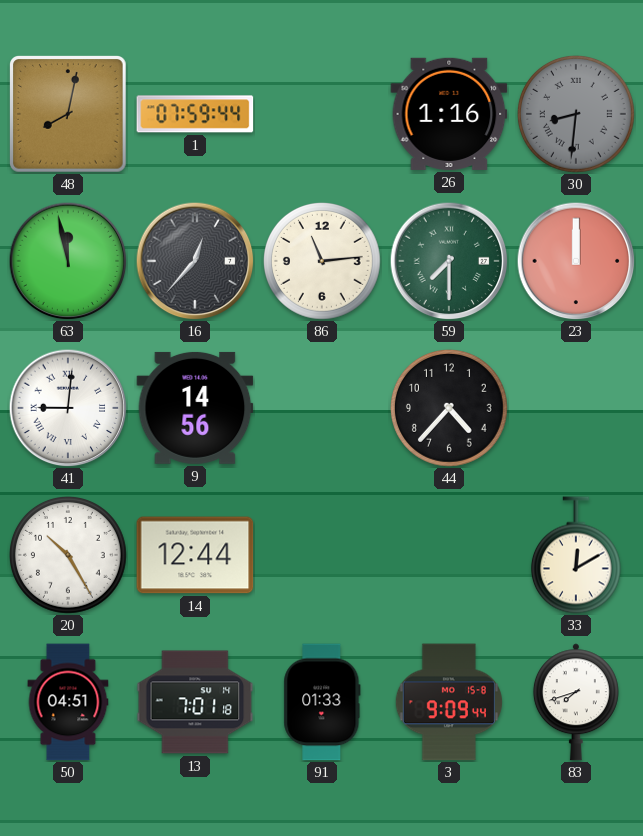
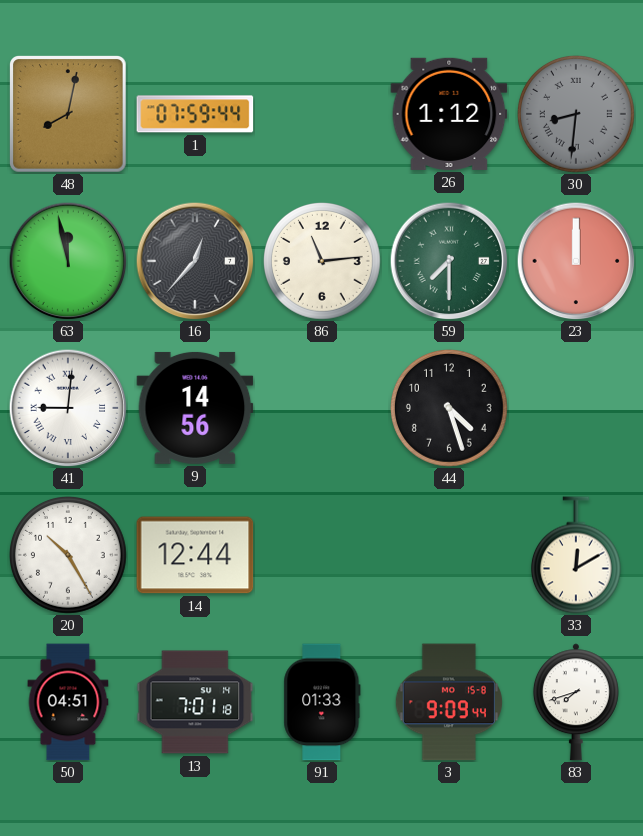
26: 1:16 -> 1:12
44: 4:37 -> 4:27
